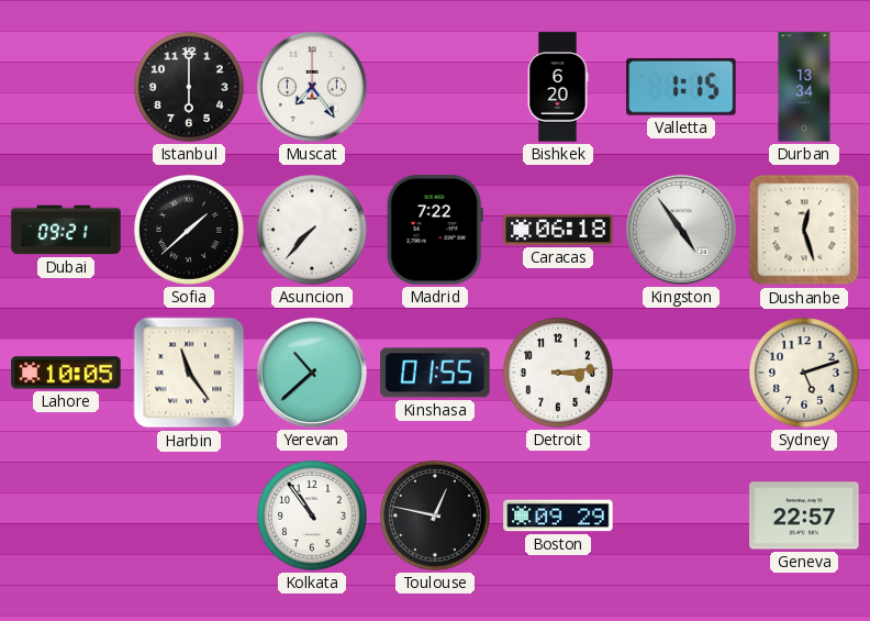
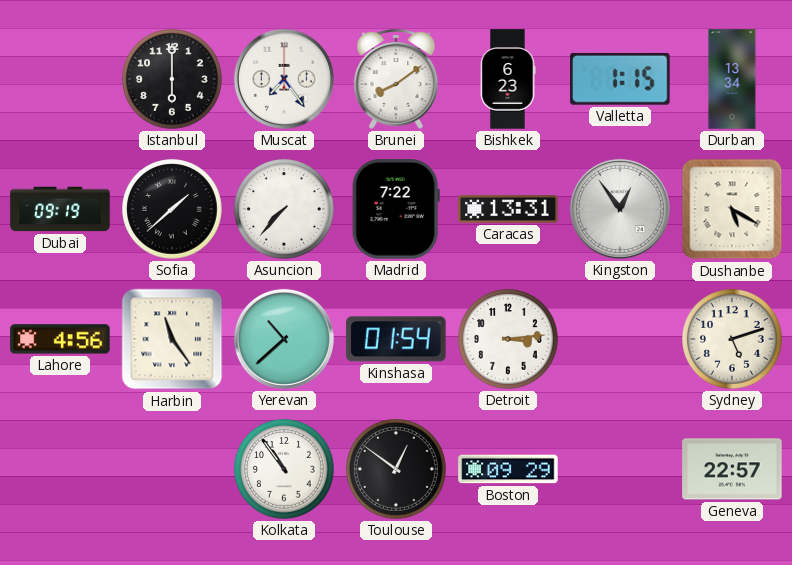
Brunei: none -> 8:09
Bishkek: 6:20 -> 6:23
Dubai: 09:21 -> 09:19
Caracas: 06:18 -> 13:31
Kingston: 4:54 -> 12:54
Dushanbe: 12:27 -> 5:20
Lahore: 10:05 -> 4:56
Kinshasa: 01:55 -> 01:54
Toulouse: 12:47 -> 12:51
